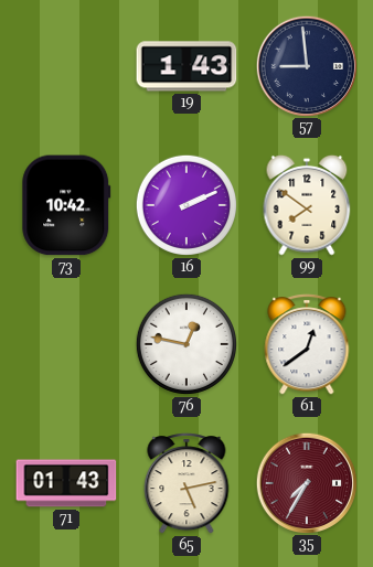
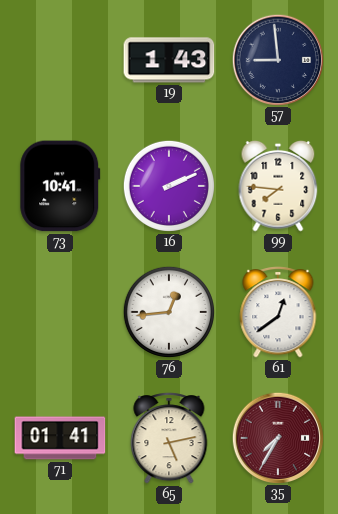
73: 10:42 -> 10:41
99: 7:51 -> 7:46
76: 12:47 -> 12:44
71: 01:43 -> 01:41
